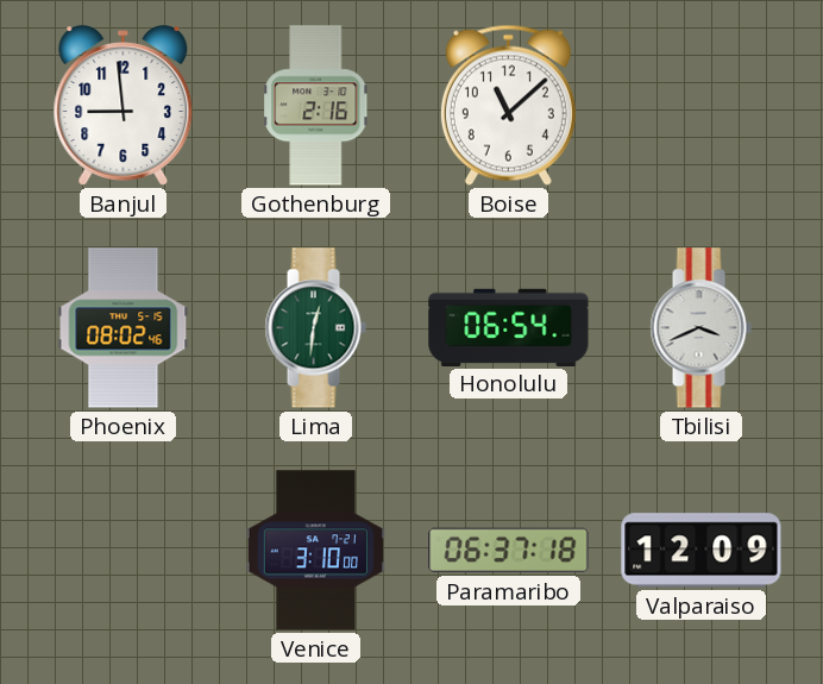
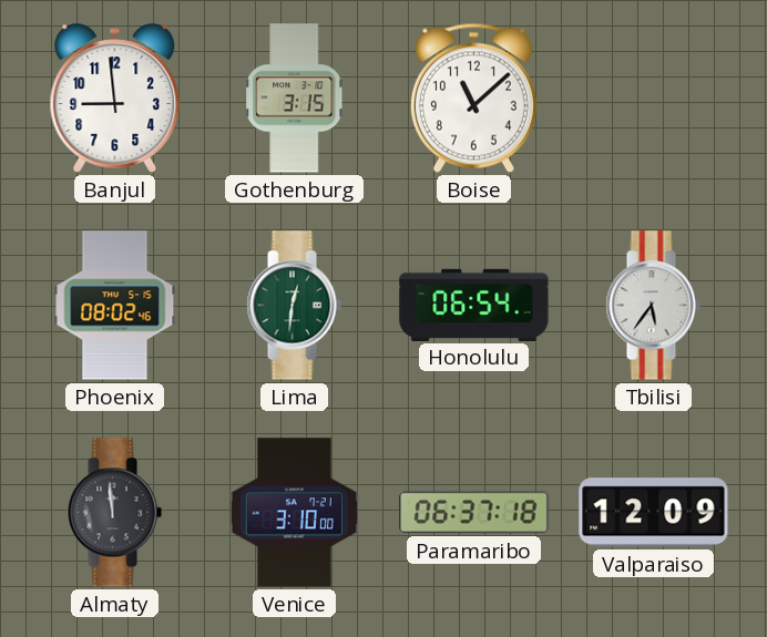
Gothenburg: 2:16 -> 3:15
Tbilisi: 3:41 -> 5:36
Almaty: none -> 11:59
